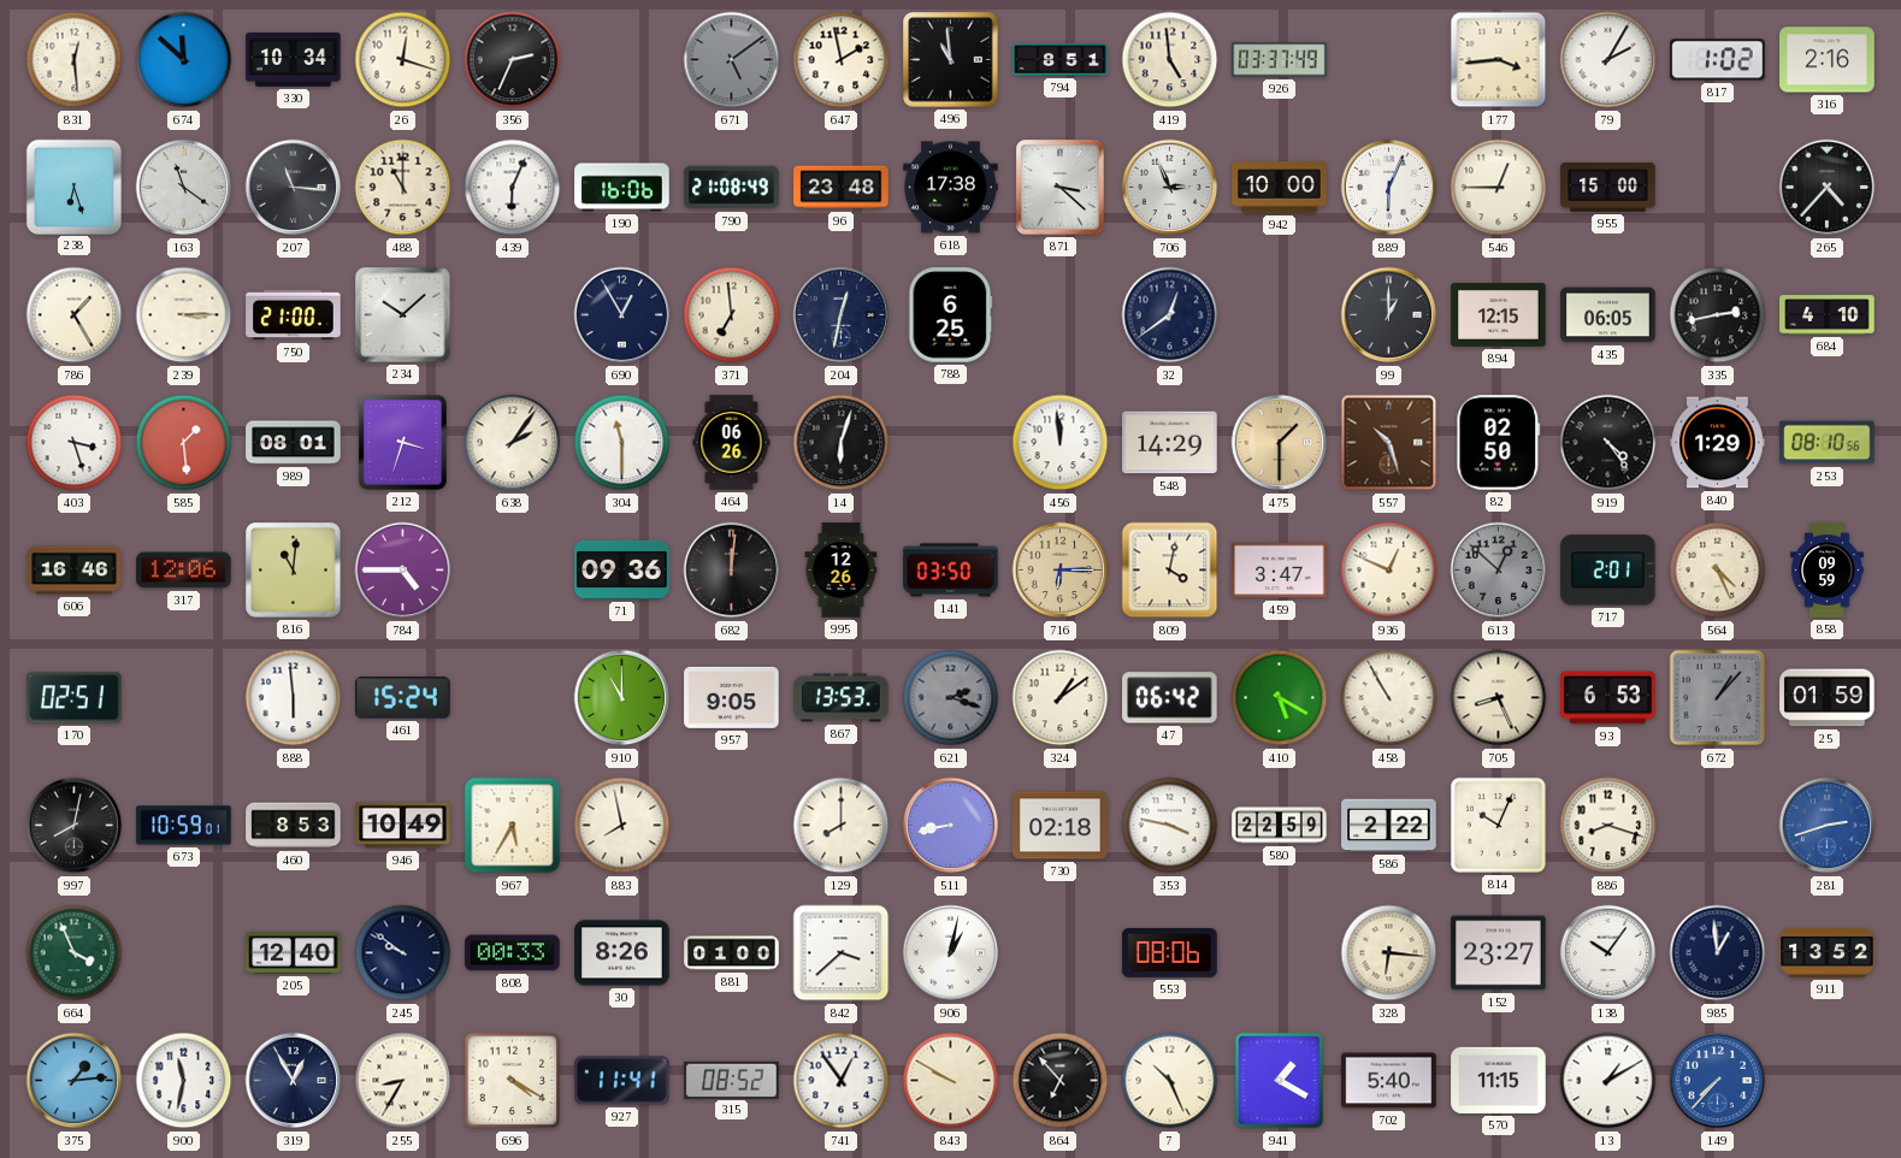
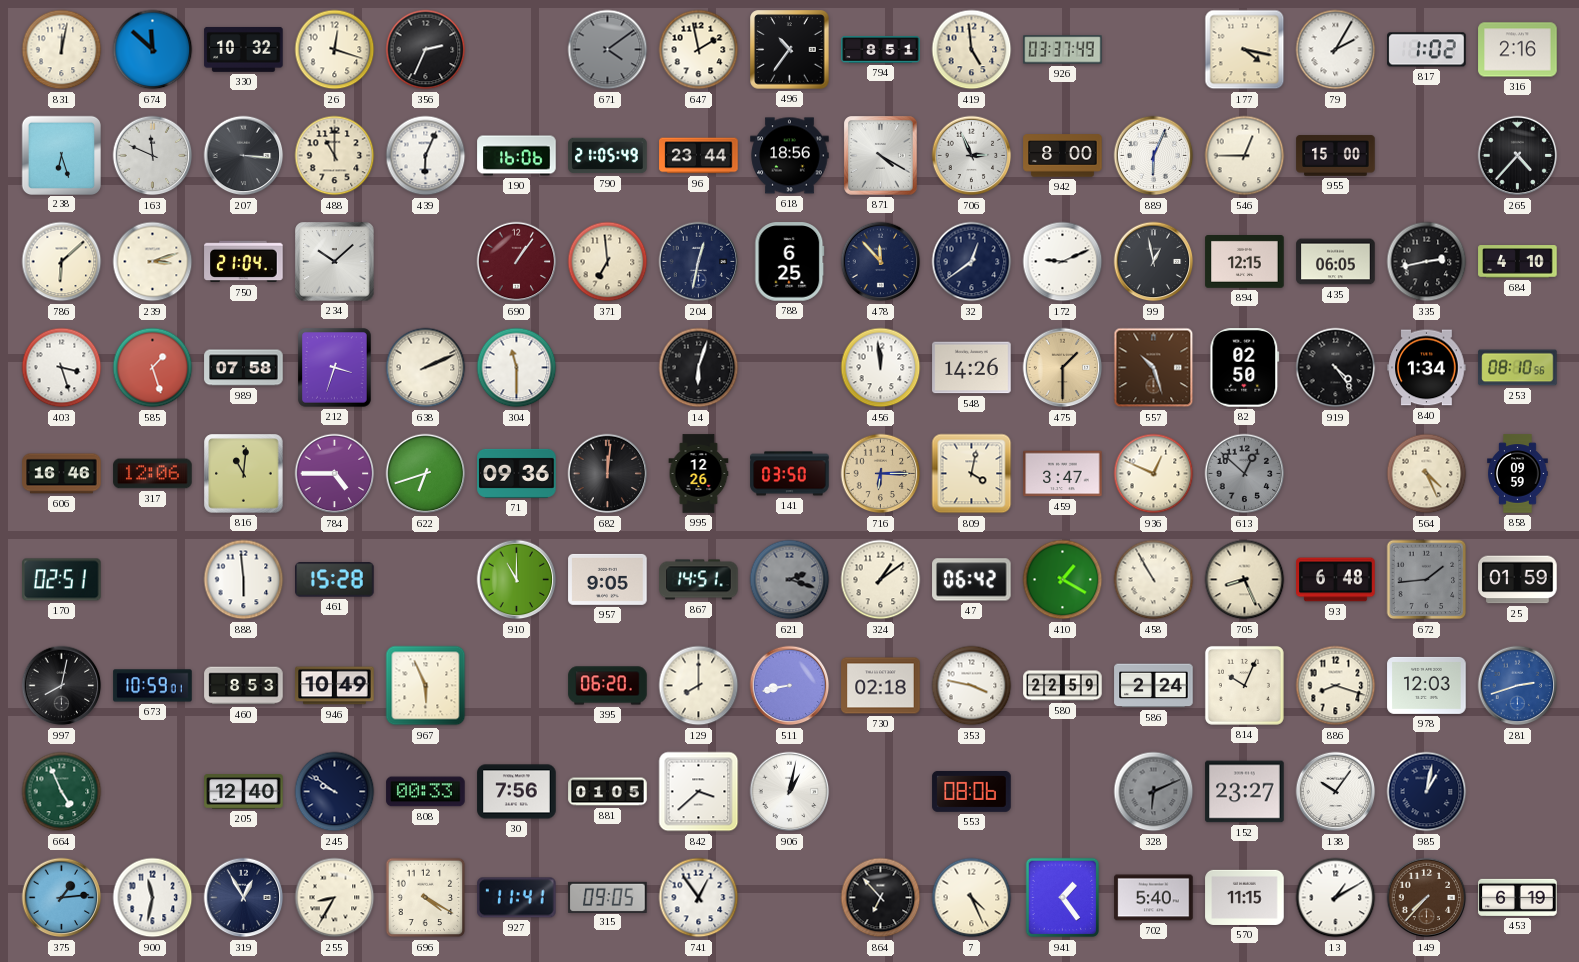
831: 12:29 -> 12:02
330: 10:34 -> 10:32
671: 5:09 -> 4:09
496: 10:59 -> 10:36
177: 3:44 -> 4:17
163: 11:21 -> 11:49
207: 11:16 -> 3:16
790: 21:08 -> 21:05
96: 23:48 -> 23:44
618: 17:38 -> 18:56
871: 3:22 -> 4:20
942: 10:00 -> 8:00
786: 1:25 -> 6:08
239: 3:15 -> 3:12
750: 21:00 -> 21:04
690: 12:55 -> 1:06
690 dial: navy -> burgundy
478: none -> 11:53
172: none -> 9:11
99: 1:00 -> 12:58
585: 1:29 -> 1:27
989: 08:01 -> 07:58
638: 2:06 -> 2:11
464: 06:26 -> none
548: 14:29 -> 14:26
840: 1:29 -> 1:34
622: none -> 6:42
717: 2:01 -> none
461: 15:24 -> 15:28
867: 13:53 -> 14:51
410: 5:20 -> 1:20
93: 6:53 -> 6:48
672: 1:07 -> 1:44
967: 5:35 -> 5:56
883: 7:58 -> none
395: none -> 06:20
586: 2:22 -> 2:24
978: none -> 12:03
664: 3:56 -> 4:56
30: 8:26 -> 7:56
881: 01:00 -> 01:05
328: 6:16 -> 6:11
328 dial: cream -> grey
985: 12:59 -> 1:02
911: 13:52 -> none
315: 08:52 -> 09:05
843: 9:50 -> none
7: 10:26 -> 4:26
941: 1:20 -> 1:24
149 dial: blue -> brown
453: none -> 6:19
